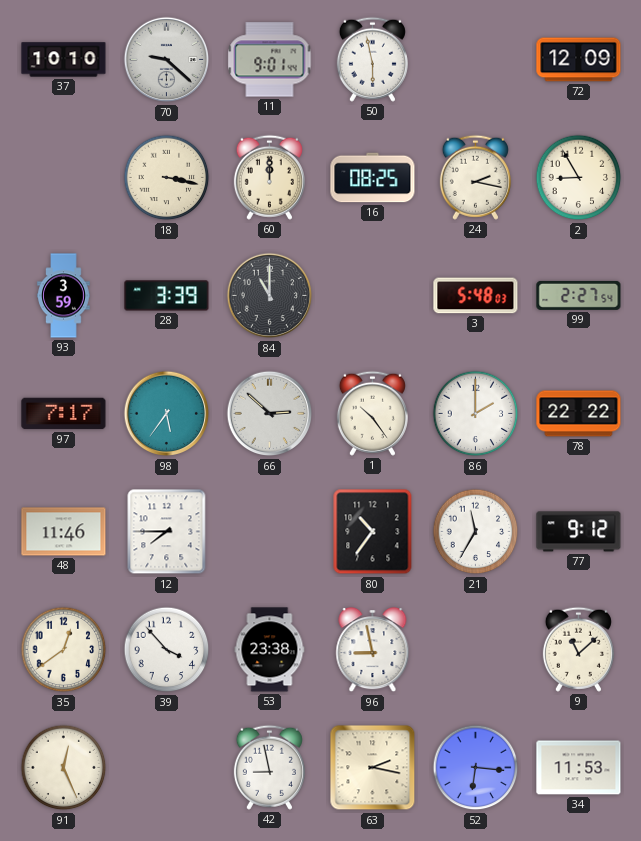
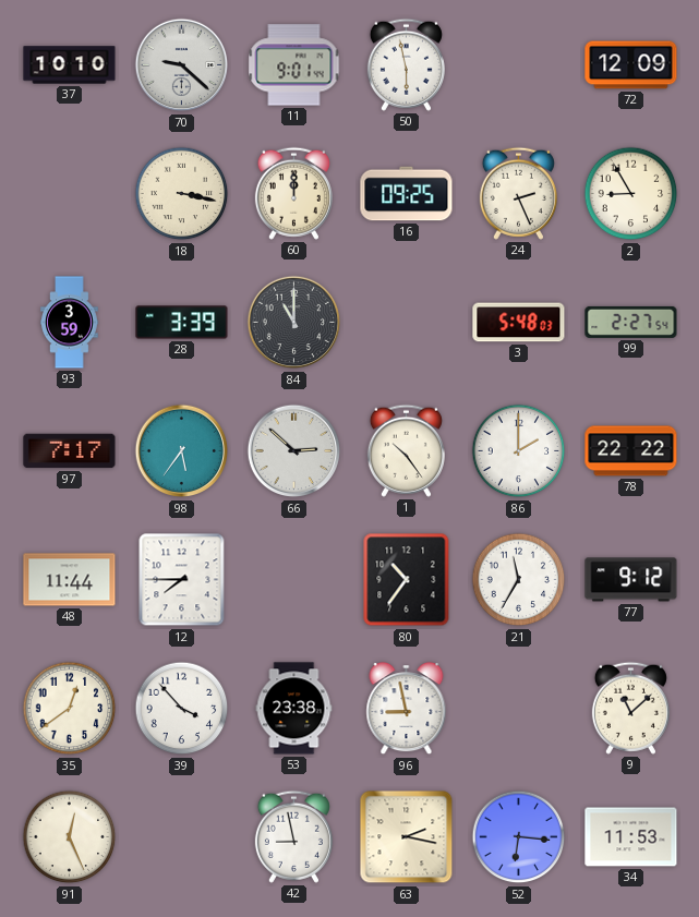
16: 08:25 -> 09:25
24: 2:17 -> 2:26
48: 11:46 -> 11:44
